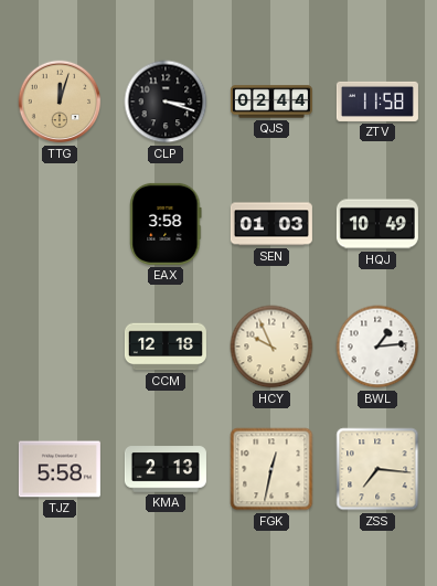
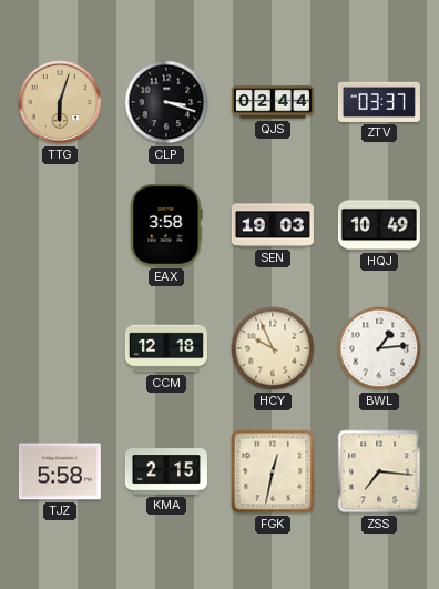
TTG: 12:03 -> 6:03
ZTV: 11:58 -> 03:37
SEN: 01:03 -> 19:03
KMA: 2:13 -> 2:15
